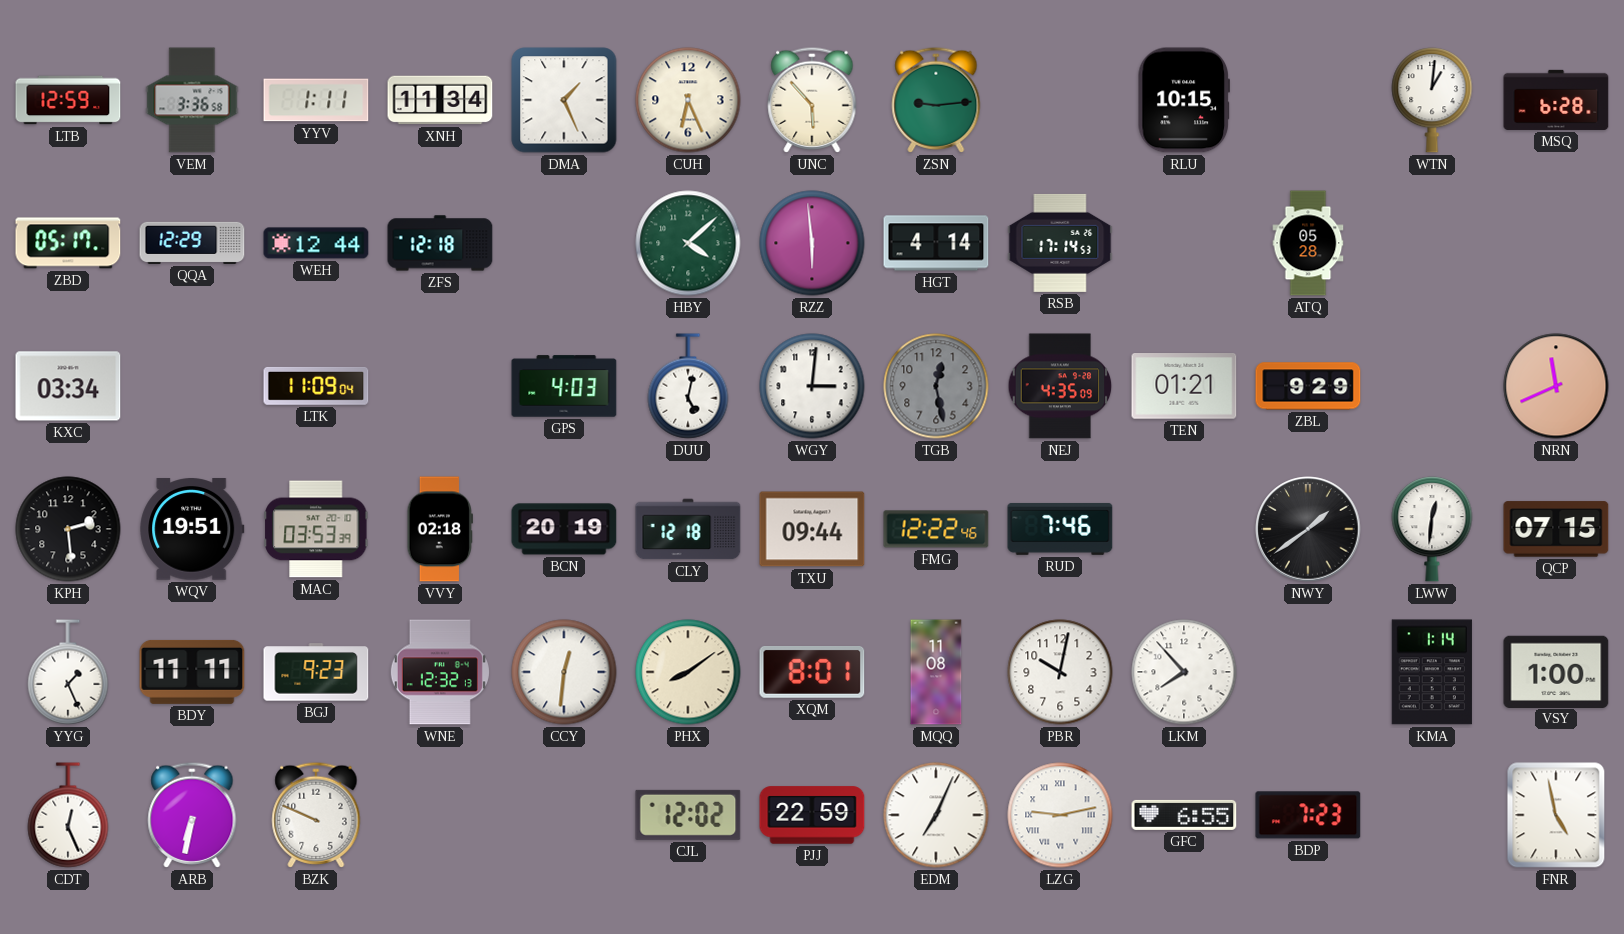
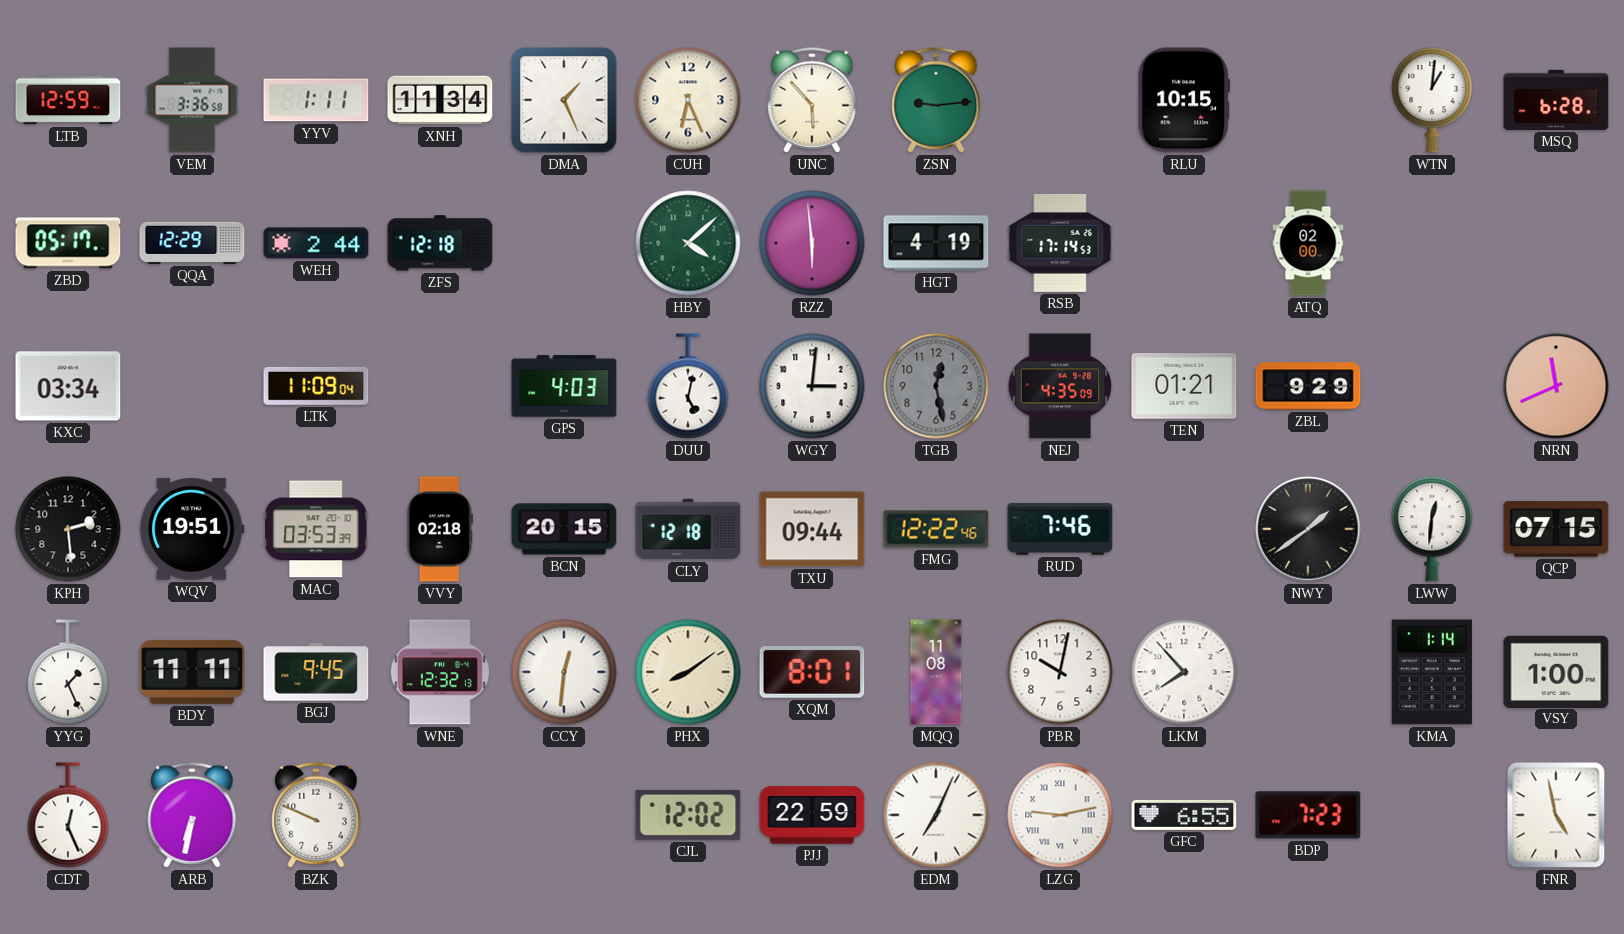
WEH: 12:44 -> 2:44
HGT: 4:14 -> 4:19
ATQ: 05:28 -> 02:00
BCN: 20:19 -> 20:15
BGJ: 9:23 -> 9:45
